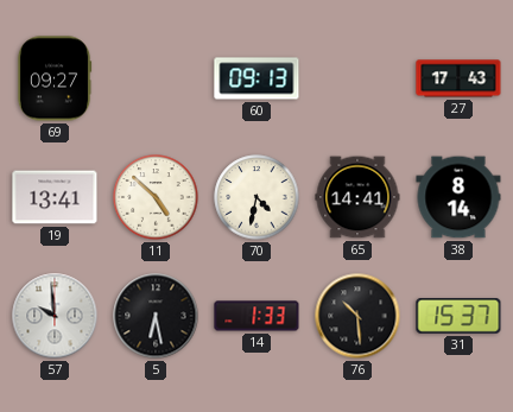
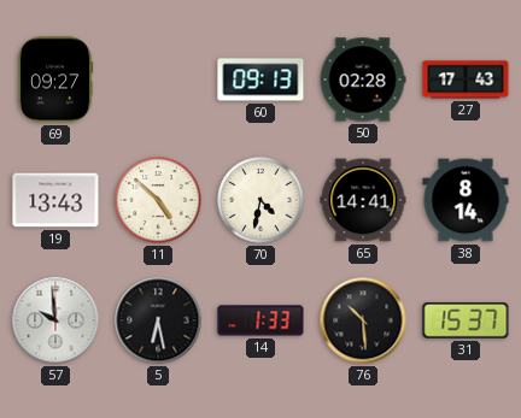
50: none -> 02:28
19: 13:41 -> 13:43
